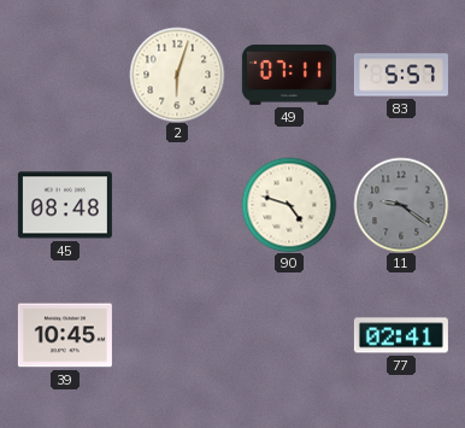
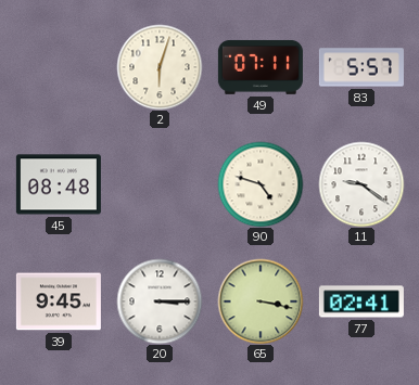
11 dial: grey -> white
39: 10:45 -> 9:45
20: none -> 3:15
65: none -> 3:17
